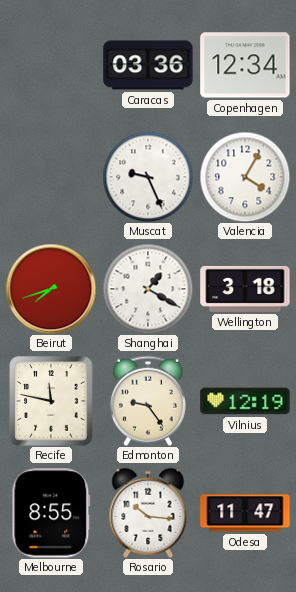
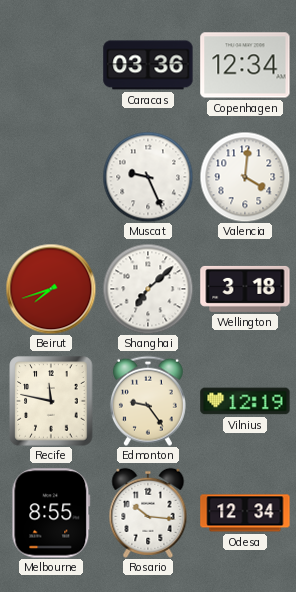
Valencia: 4:05 -> 4:01
Shanghai: 1:20 -> 7:08
Odesa: 11:47 -> 12:34
